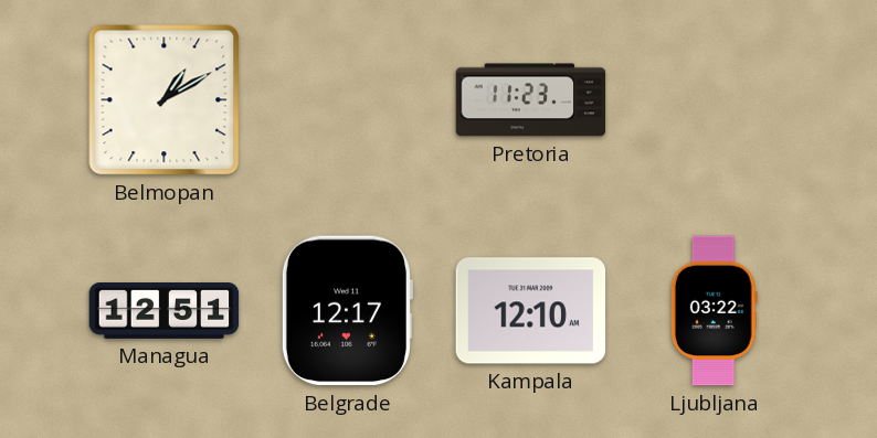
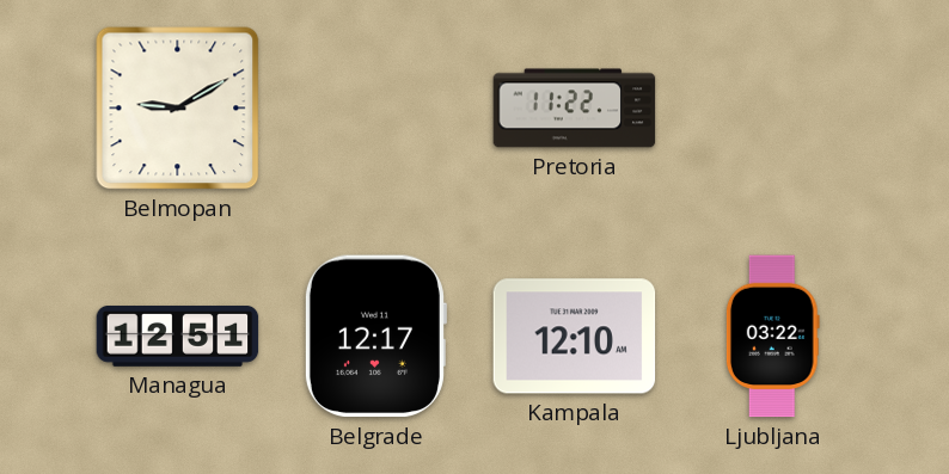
Belmopan: 1:10 -> 9:10
Pretoria: 11:23 -> 11:22
